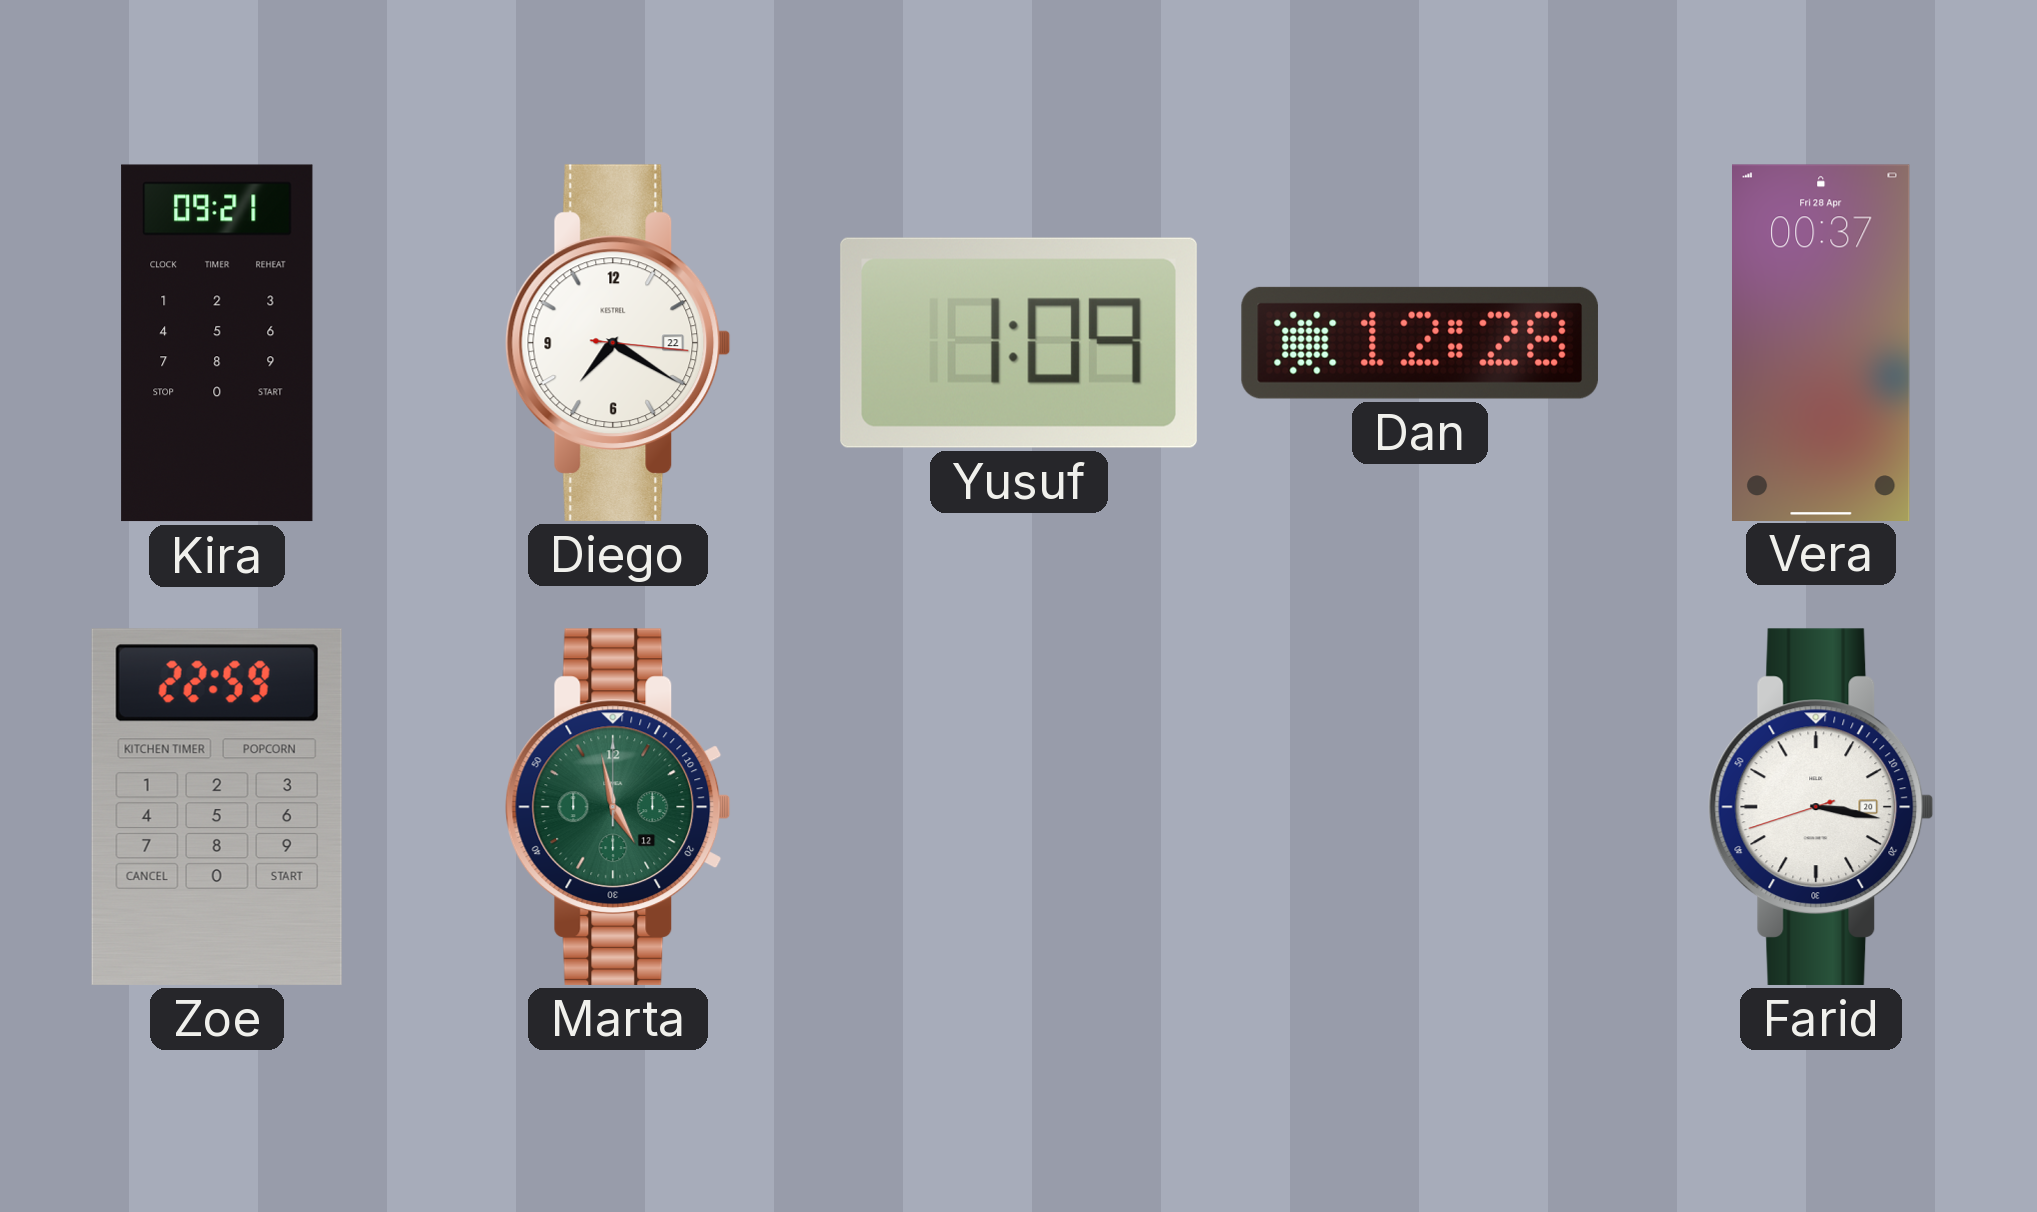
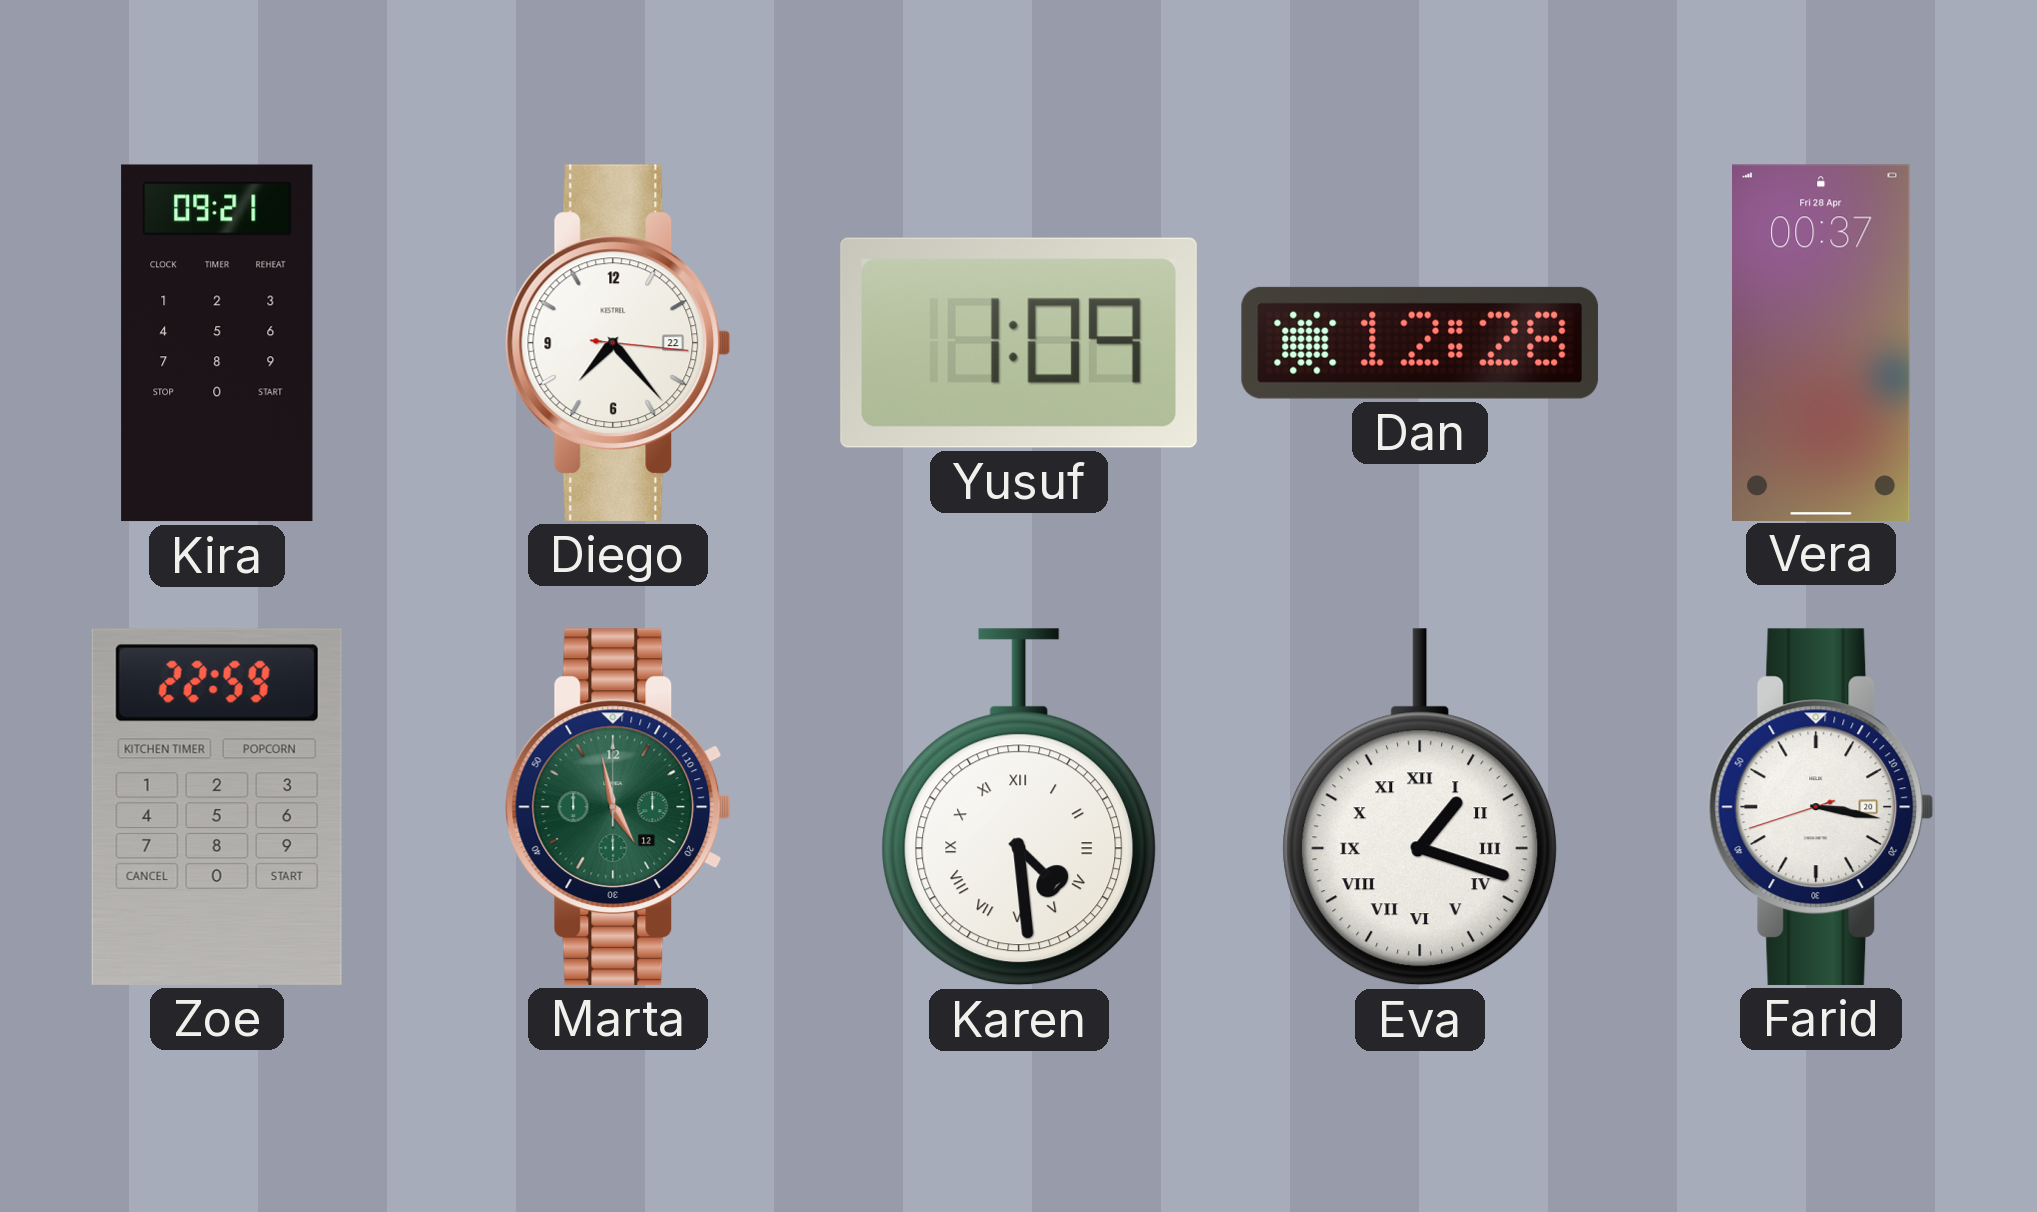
Diego: 7:20 -> 7:23
Karen: none -> 4:29
Eva: none -> 1:18
